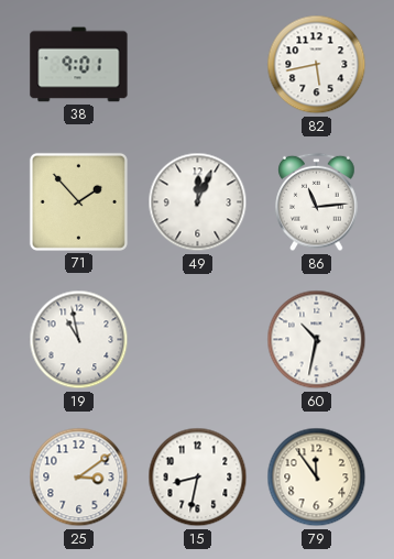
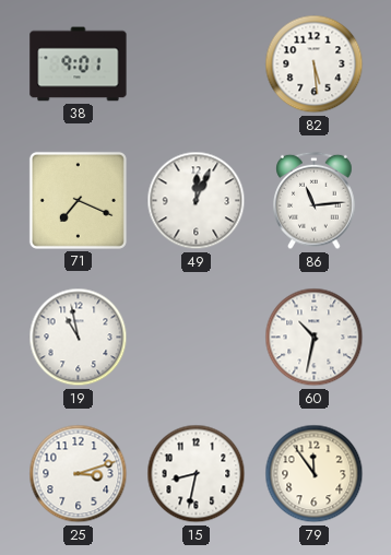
82: 5:43 -> 5:29
71: 1:53 -> 7:19
25: 3:09 -> 3:12
